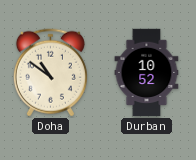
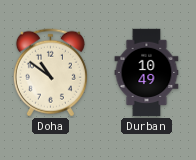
Durban: 10:52 -> 10:49
